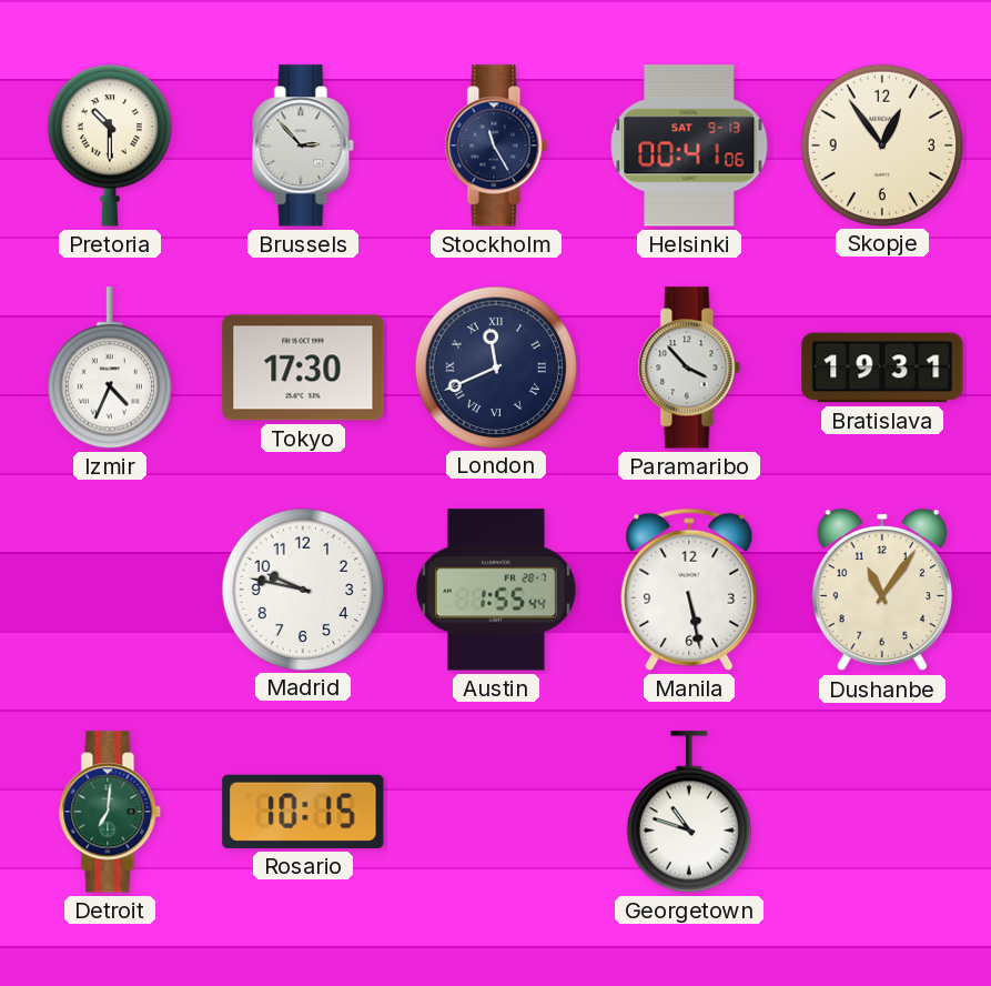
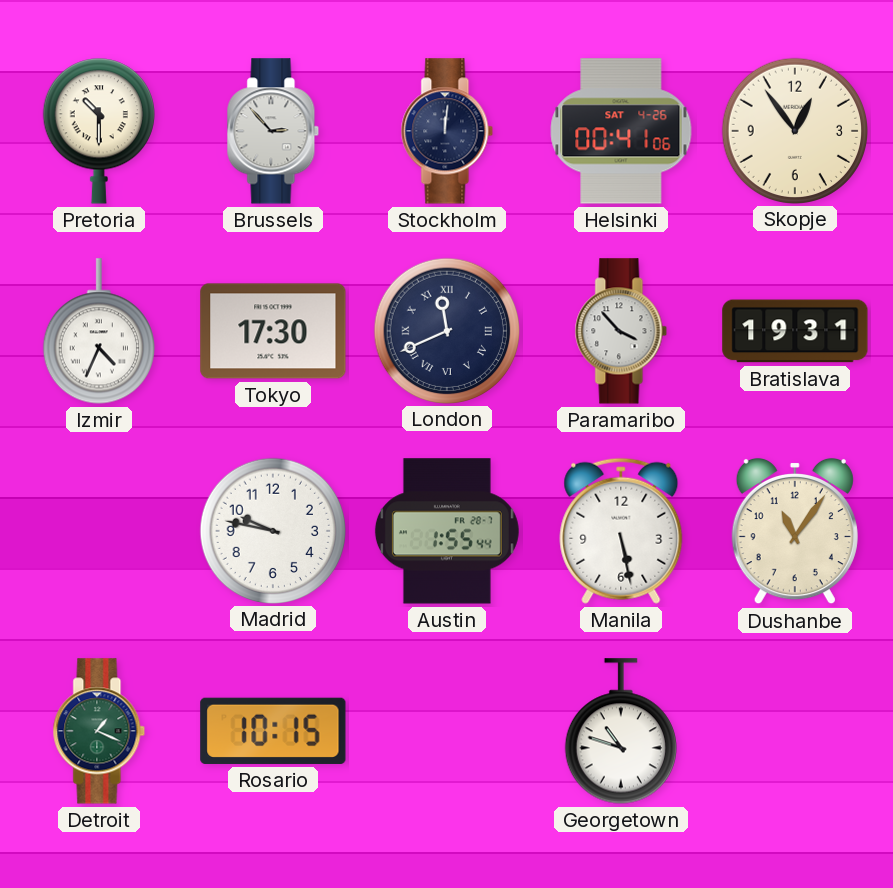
Stockholm: 11:25 -> 12:01
Helsinki date: SAT 9-13 -> SAT 4-26
Detroit: 7:01 -> 1:19
